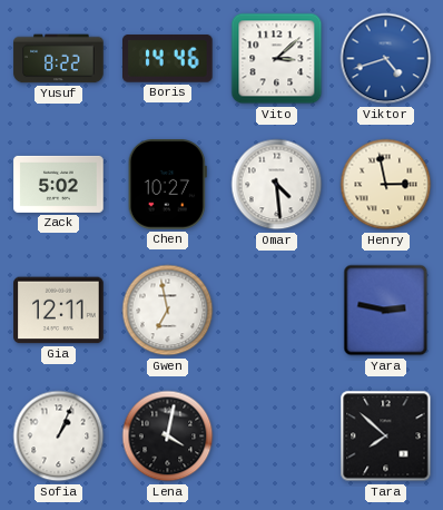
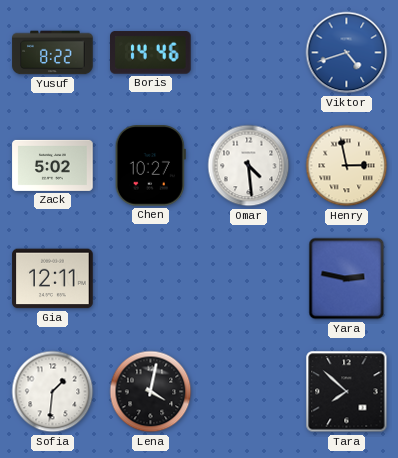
Vito: 3:08 -> none
Gwen: 6:58 -> none
Sofia: 1:04 -> 1:31
